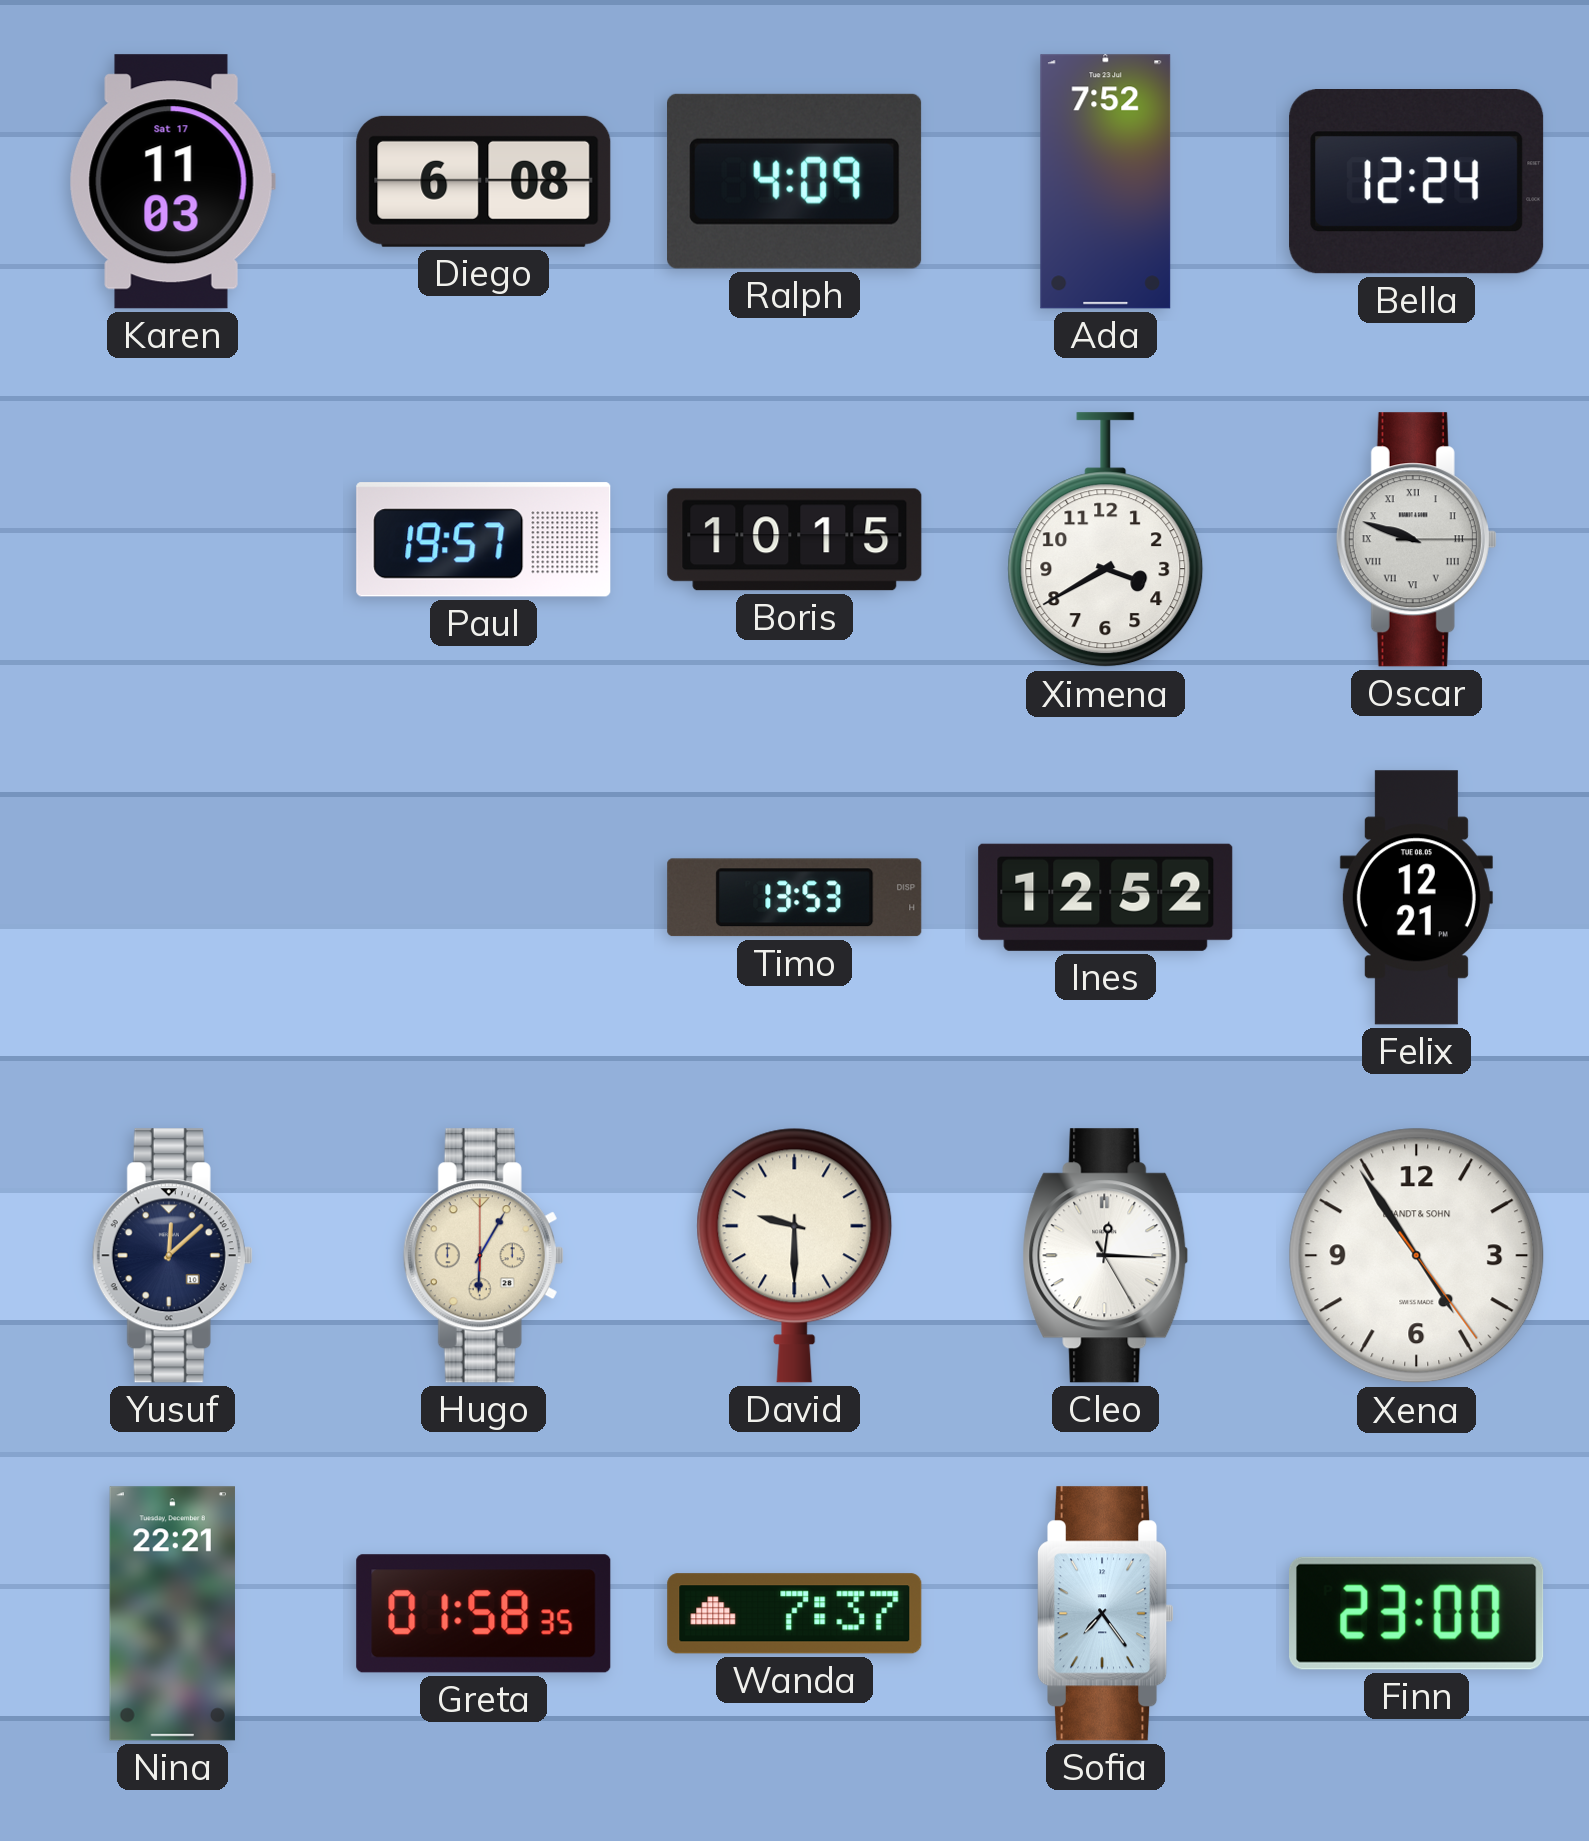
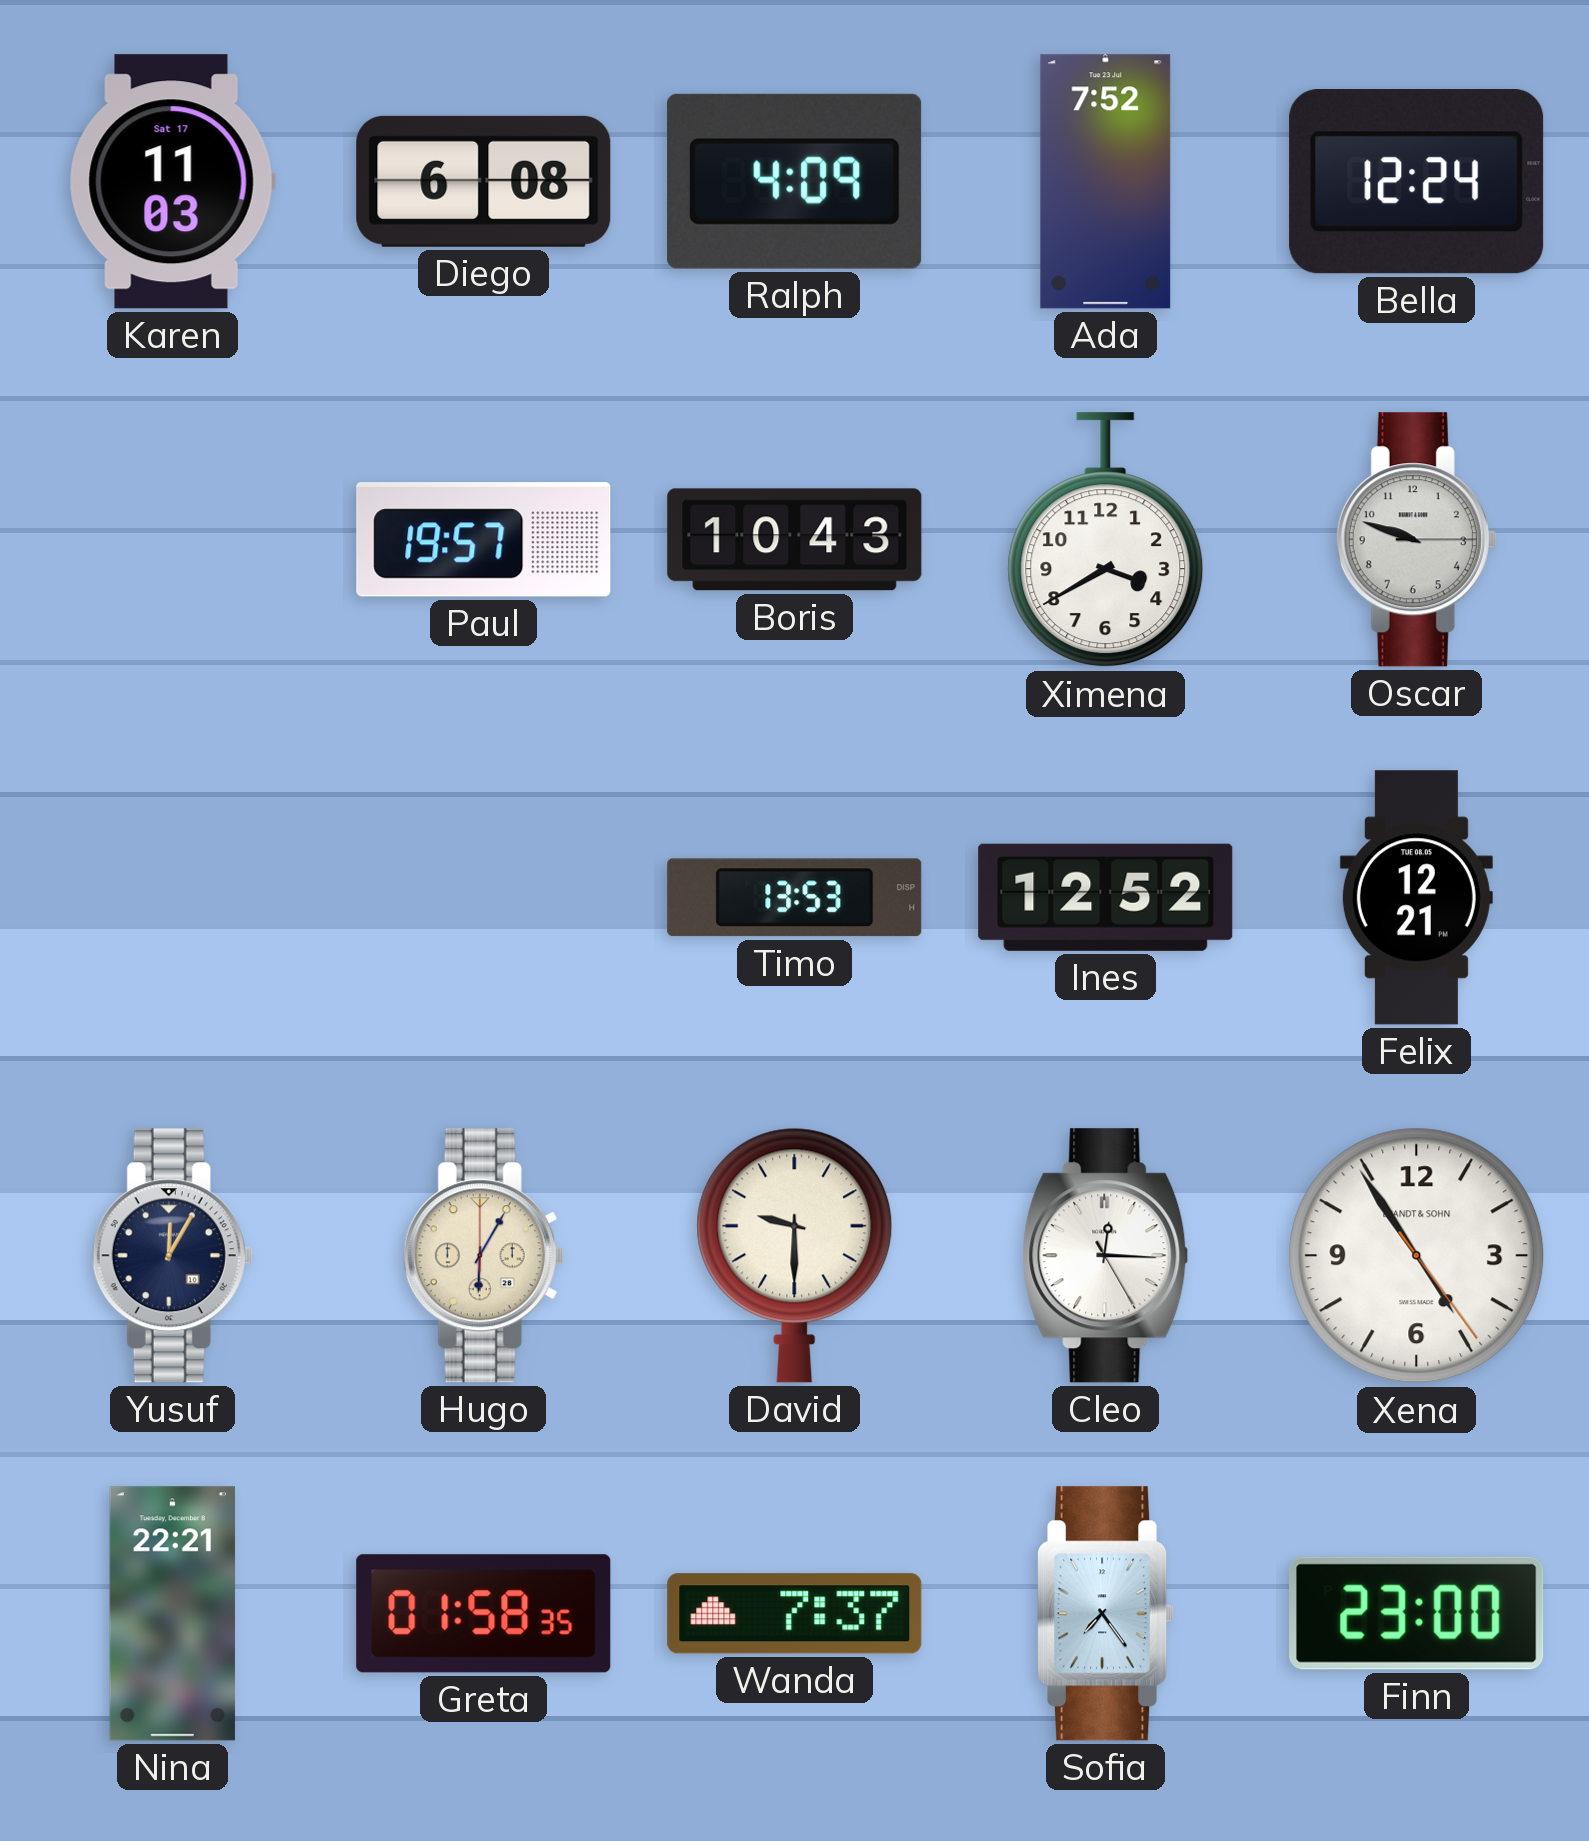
Boris: 10:15 -> 10:43
Oscar numerals: Roman -> Arabic
Yusuf: 12:08 -> 12:05
